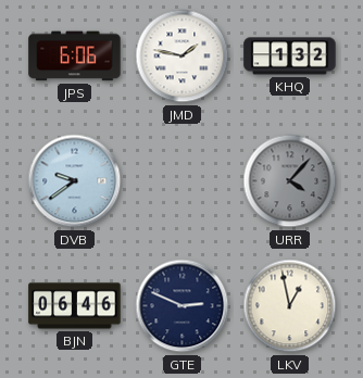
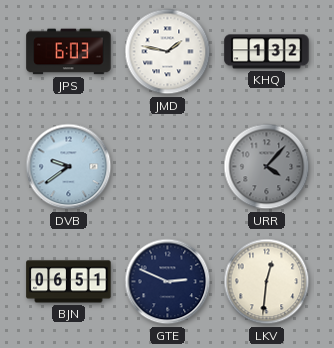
JPS: 6:06 -> 6:03
BJN: 06:46 -> 06:51
LKV: 12:58 -> 12:31
